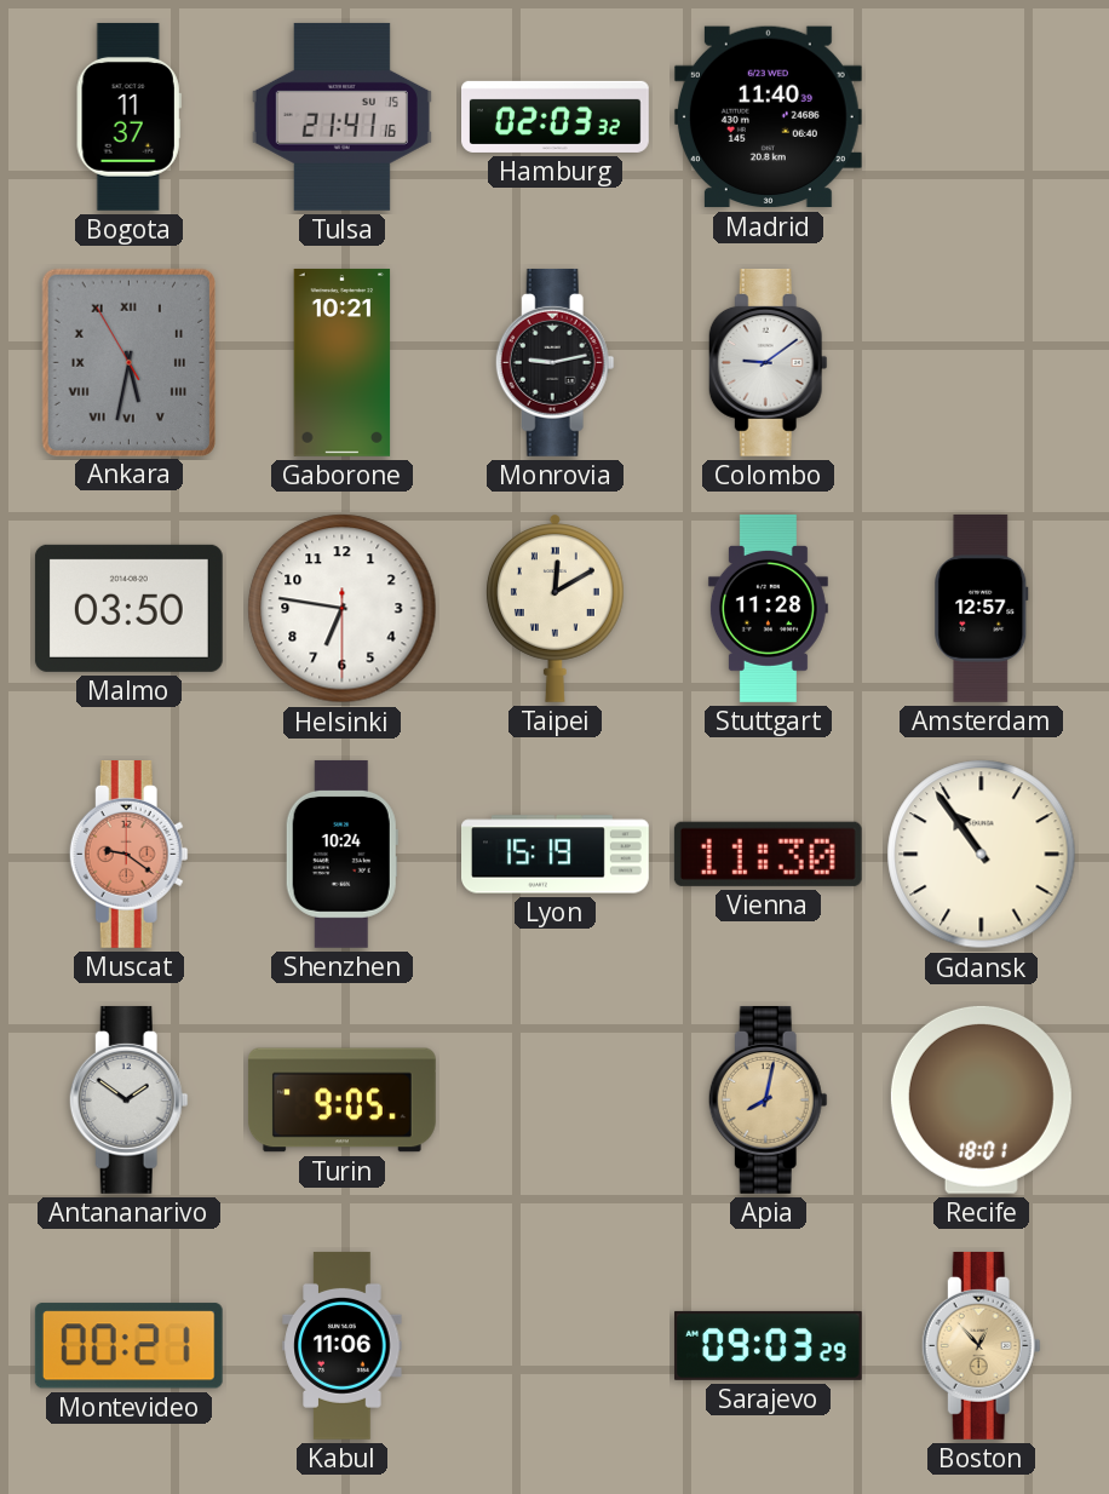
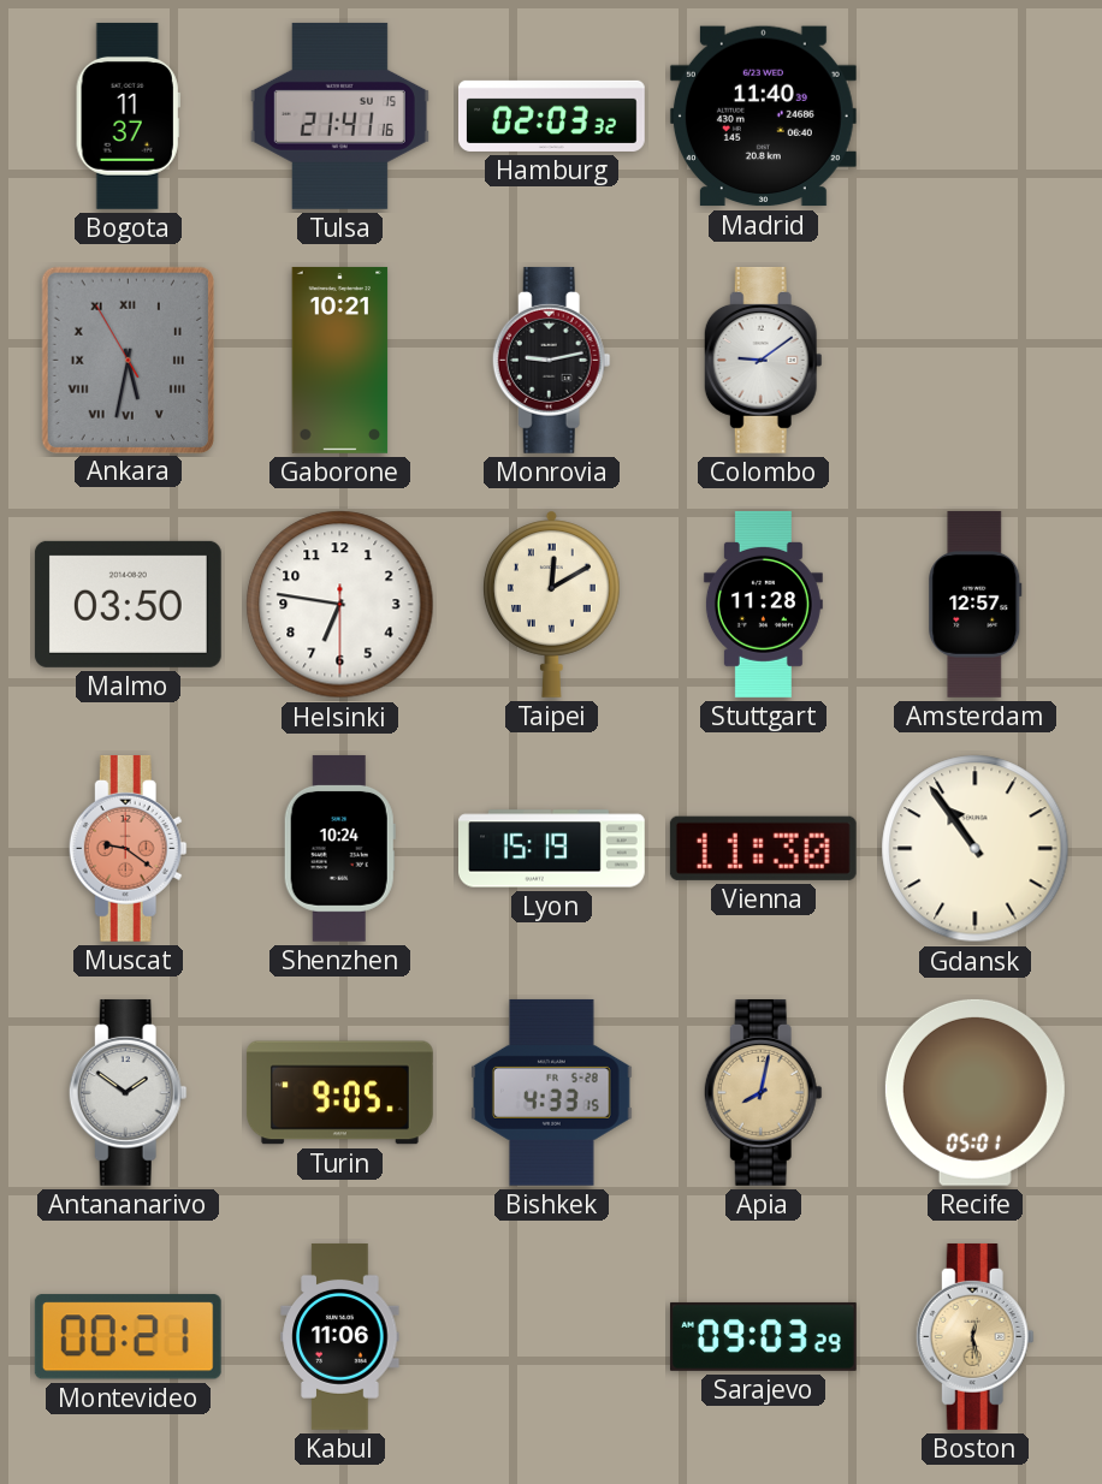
Bishkek: none -> 4:33
Recife: 18:01 -> 05:01
Boston: 12:53 -> 12:28
